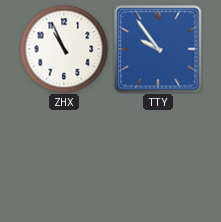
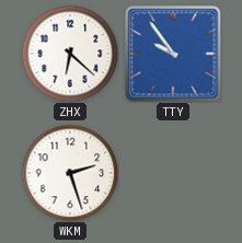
ZHX: 10:56 -> 6:22
WKM: none -> 2:27
